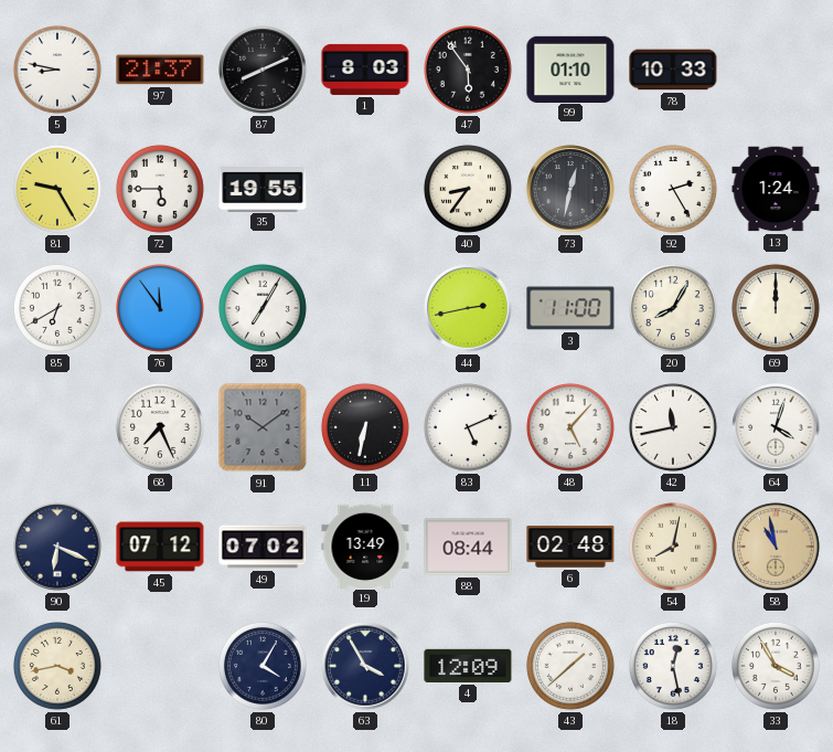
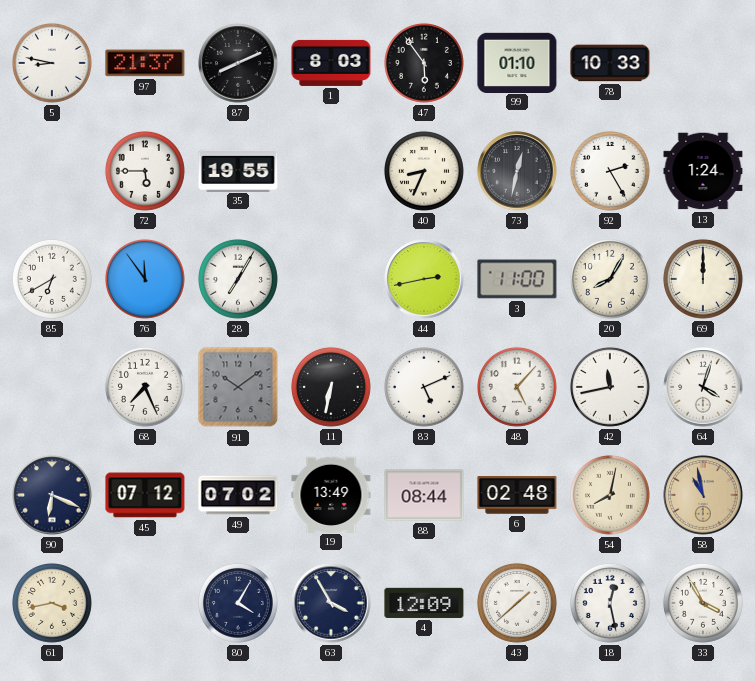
81: 9:25 -> none
40: 8:36 -> 8:34
